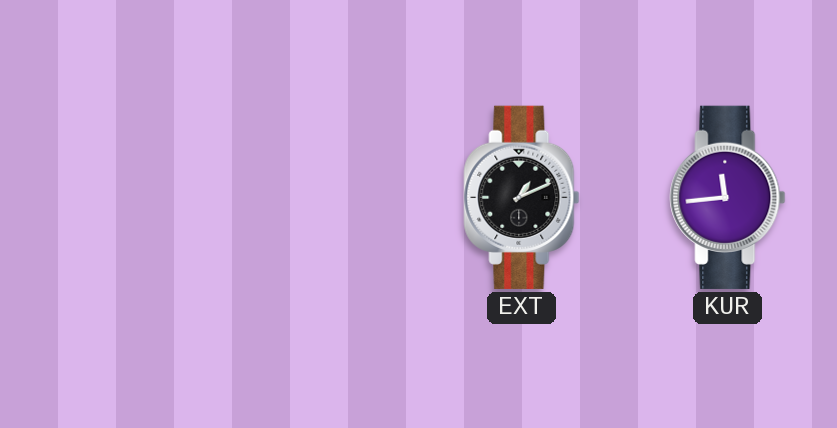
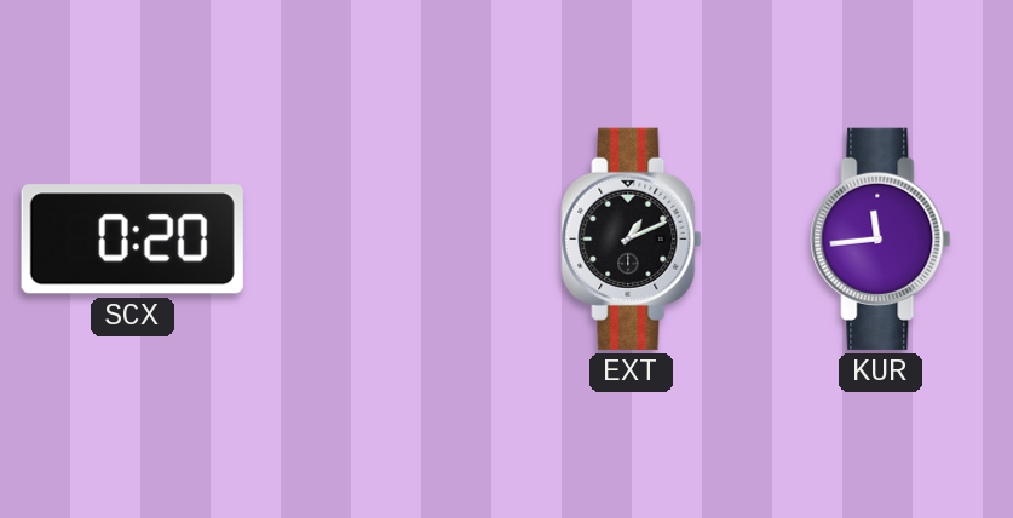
SCX: none -> 0:20
